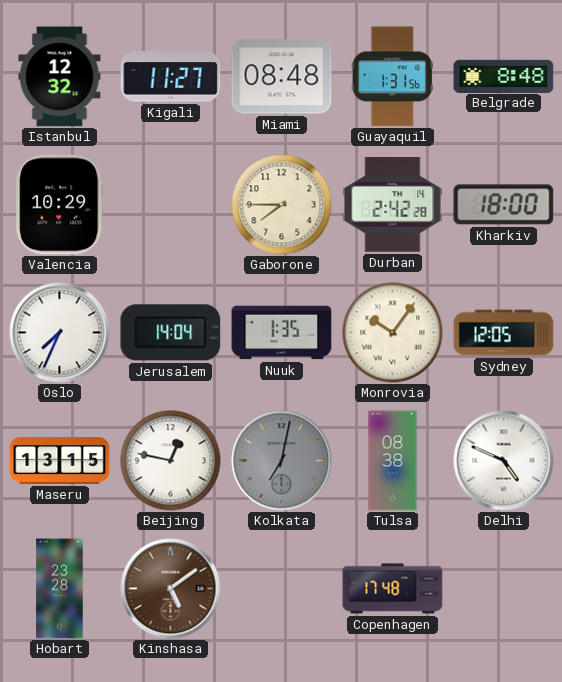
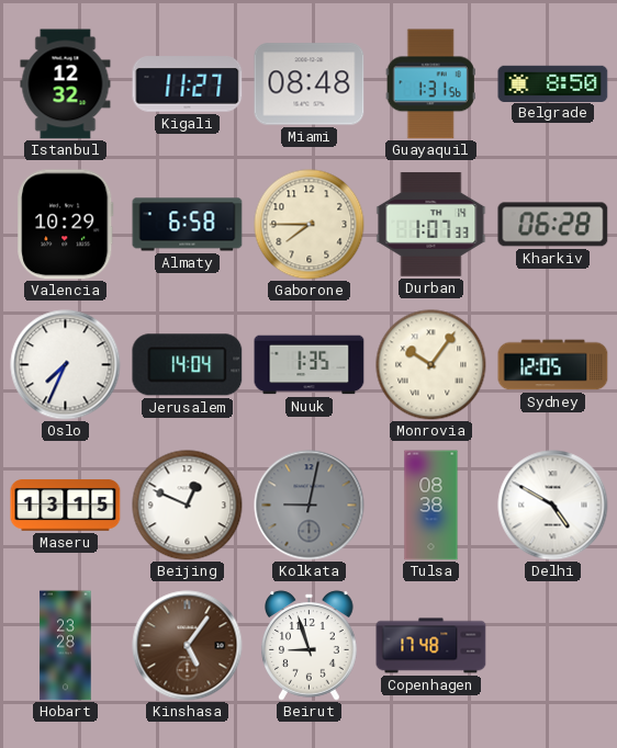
Belgrade: 8:48 -> 8:50
Almaty: none -> 6:58
Durban: 2:42 -> 1:07
Kharkiv: 18:00 -> 06:28
Beijing: 12:47 -> 12:49
Kolkata: 7:02 -> 9:02
Delhi: 4:49 -> 4:50
Kinshasa: 5:09 -> 5:06
Beirut: none -> 8:57
